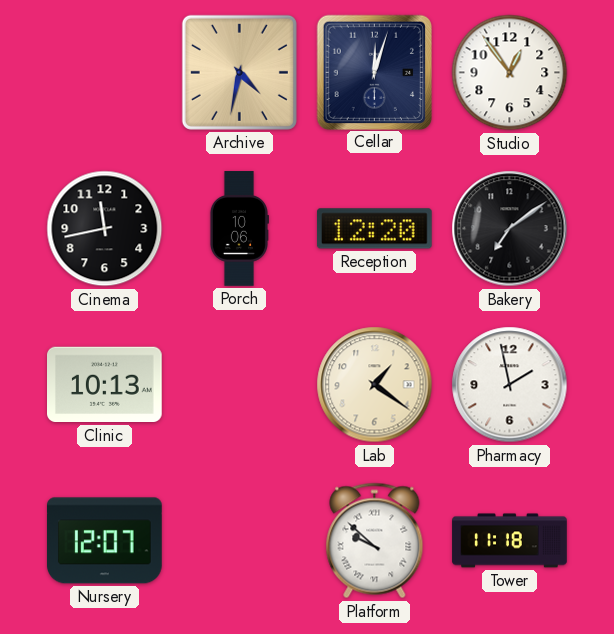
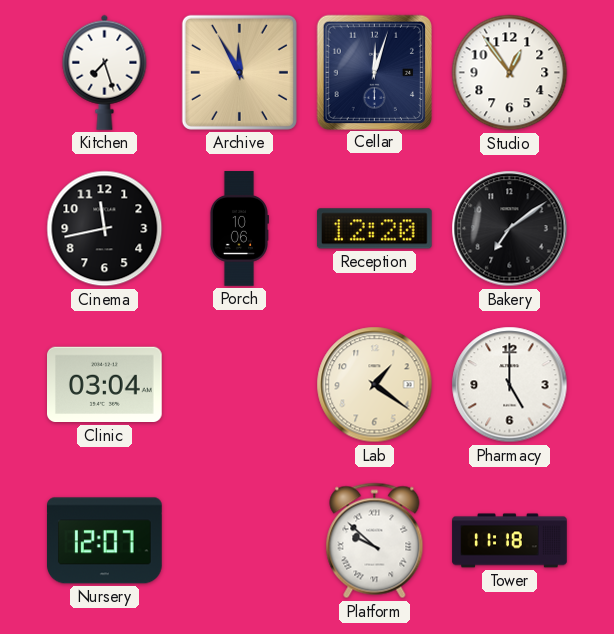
Kitchen: none -> 7:27
Archive: 4:32 -> 11:55
Clinic: 10:13 -> 03:04
Pharmacy: 1:58 -> 5:00
